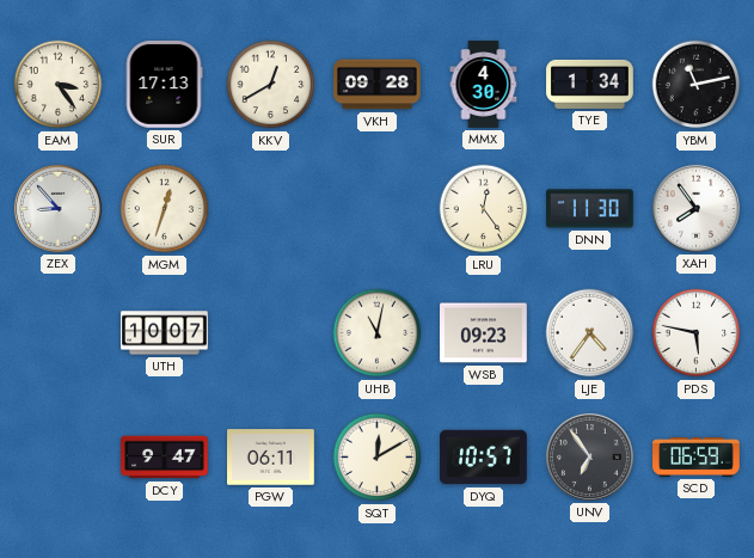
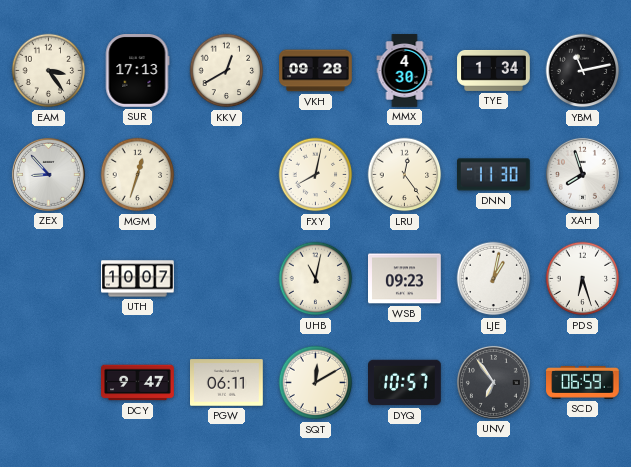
FXY: none -> 8:02
XAH: 7:54 -> 7:57
LJE: 4:36 -> 1:02
PDS: 5:47 -> 6:27
